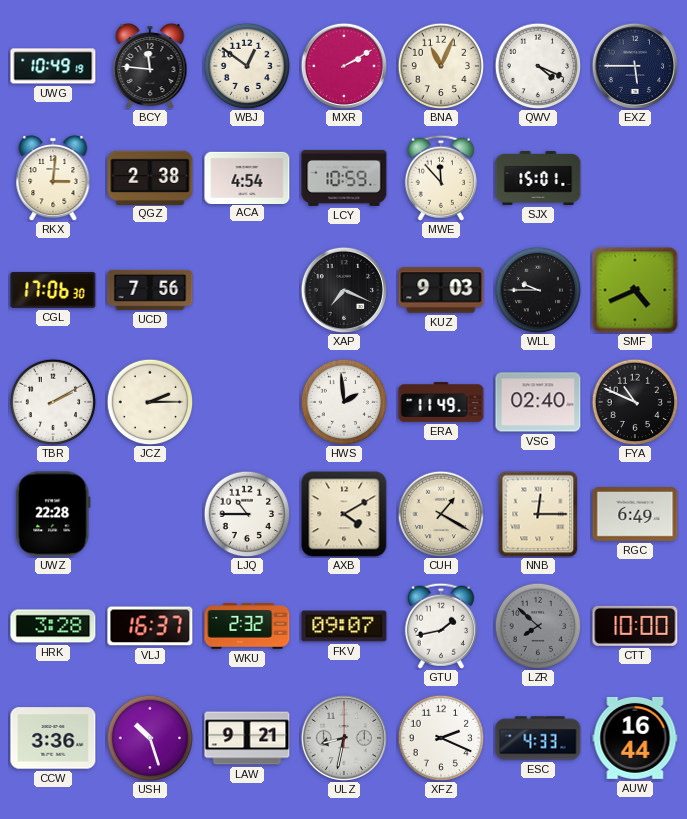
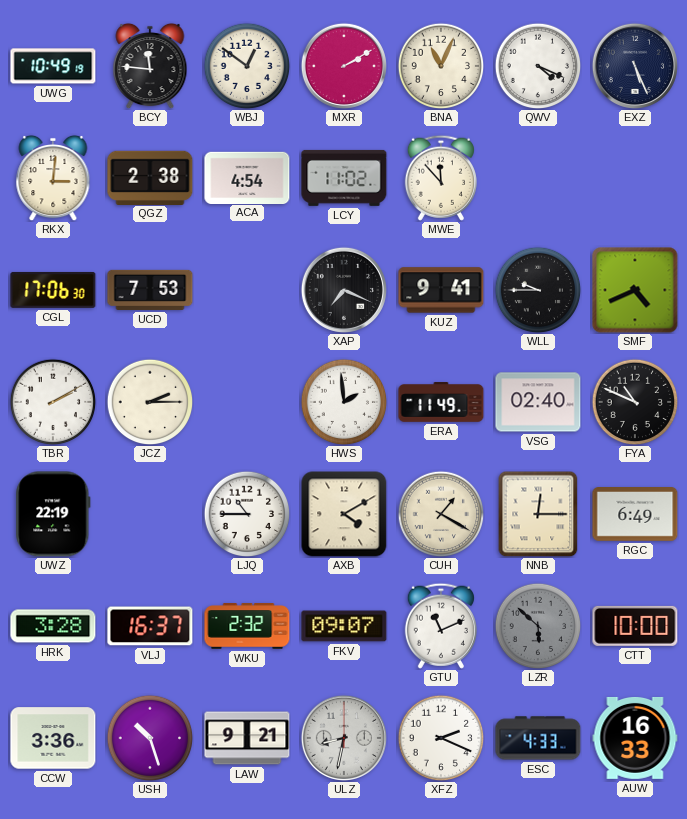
EXZ: 5:45 -> 5:26
LCY: 10:59 -> 11:02
SJX: 15:01 -> none
UCD: 7:56 -> 7:53
KUZ: 9:03 -> 9:41
UWZ: 22:28 -> 22:19
GTU: 1:43 -> 11:11
LZR: 7:52 -> 5:52
AUW: 16:44 -> 16:33
